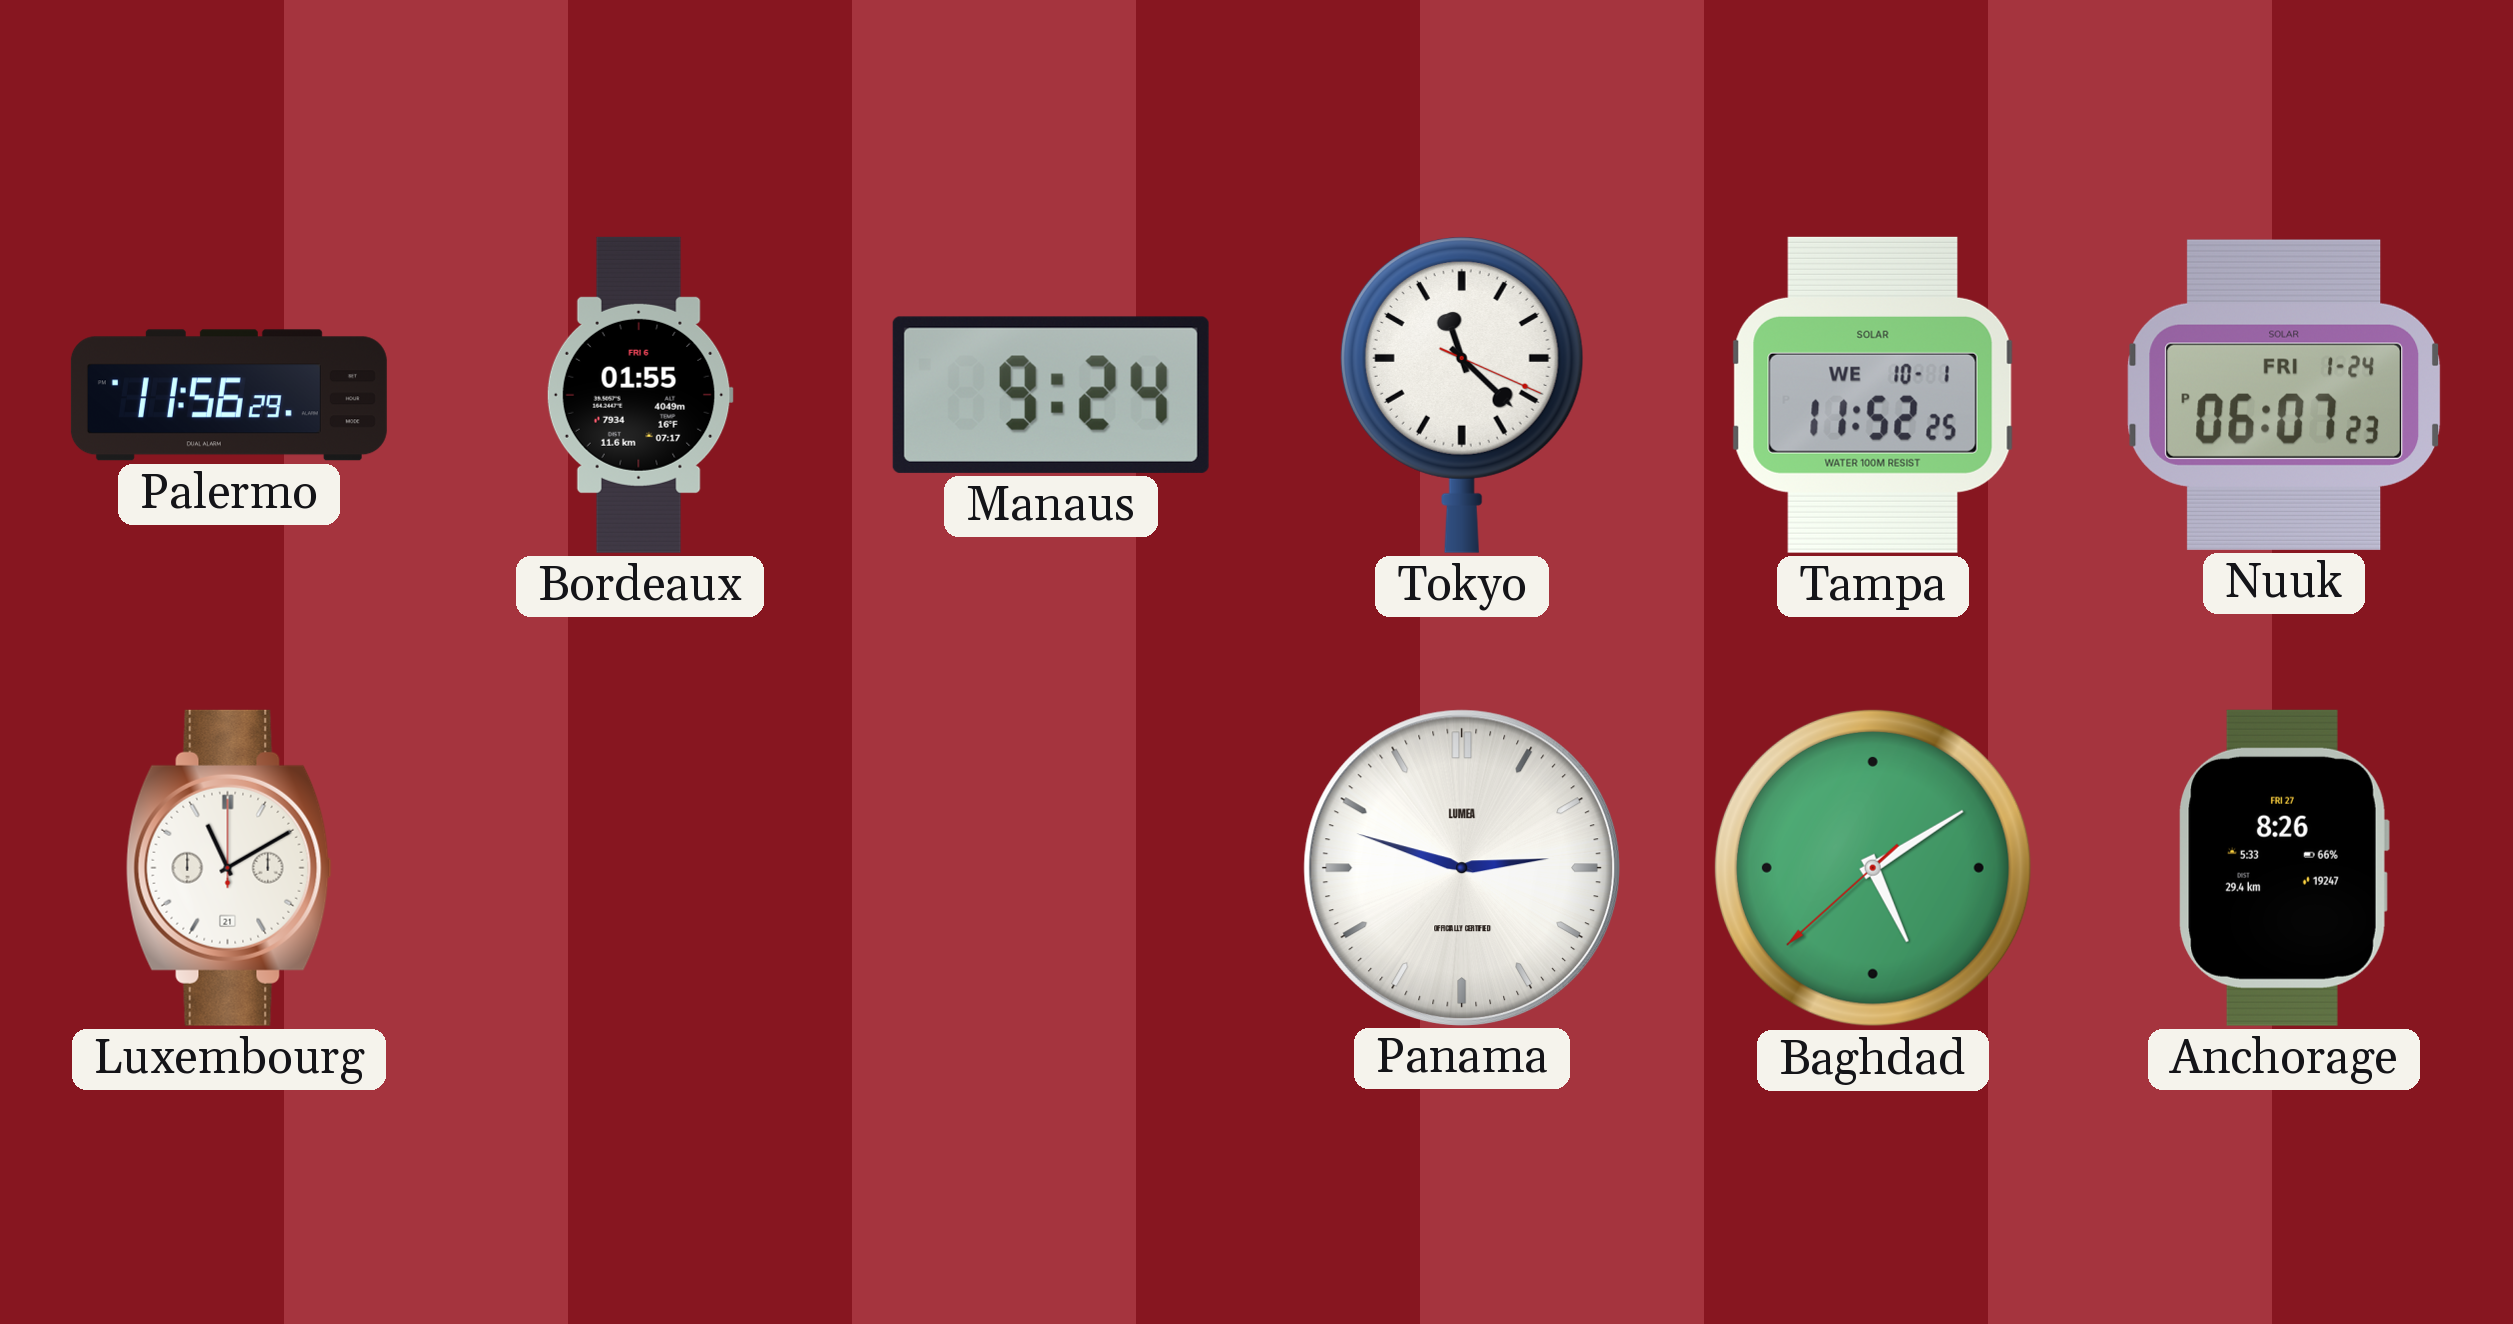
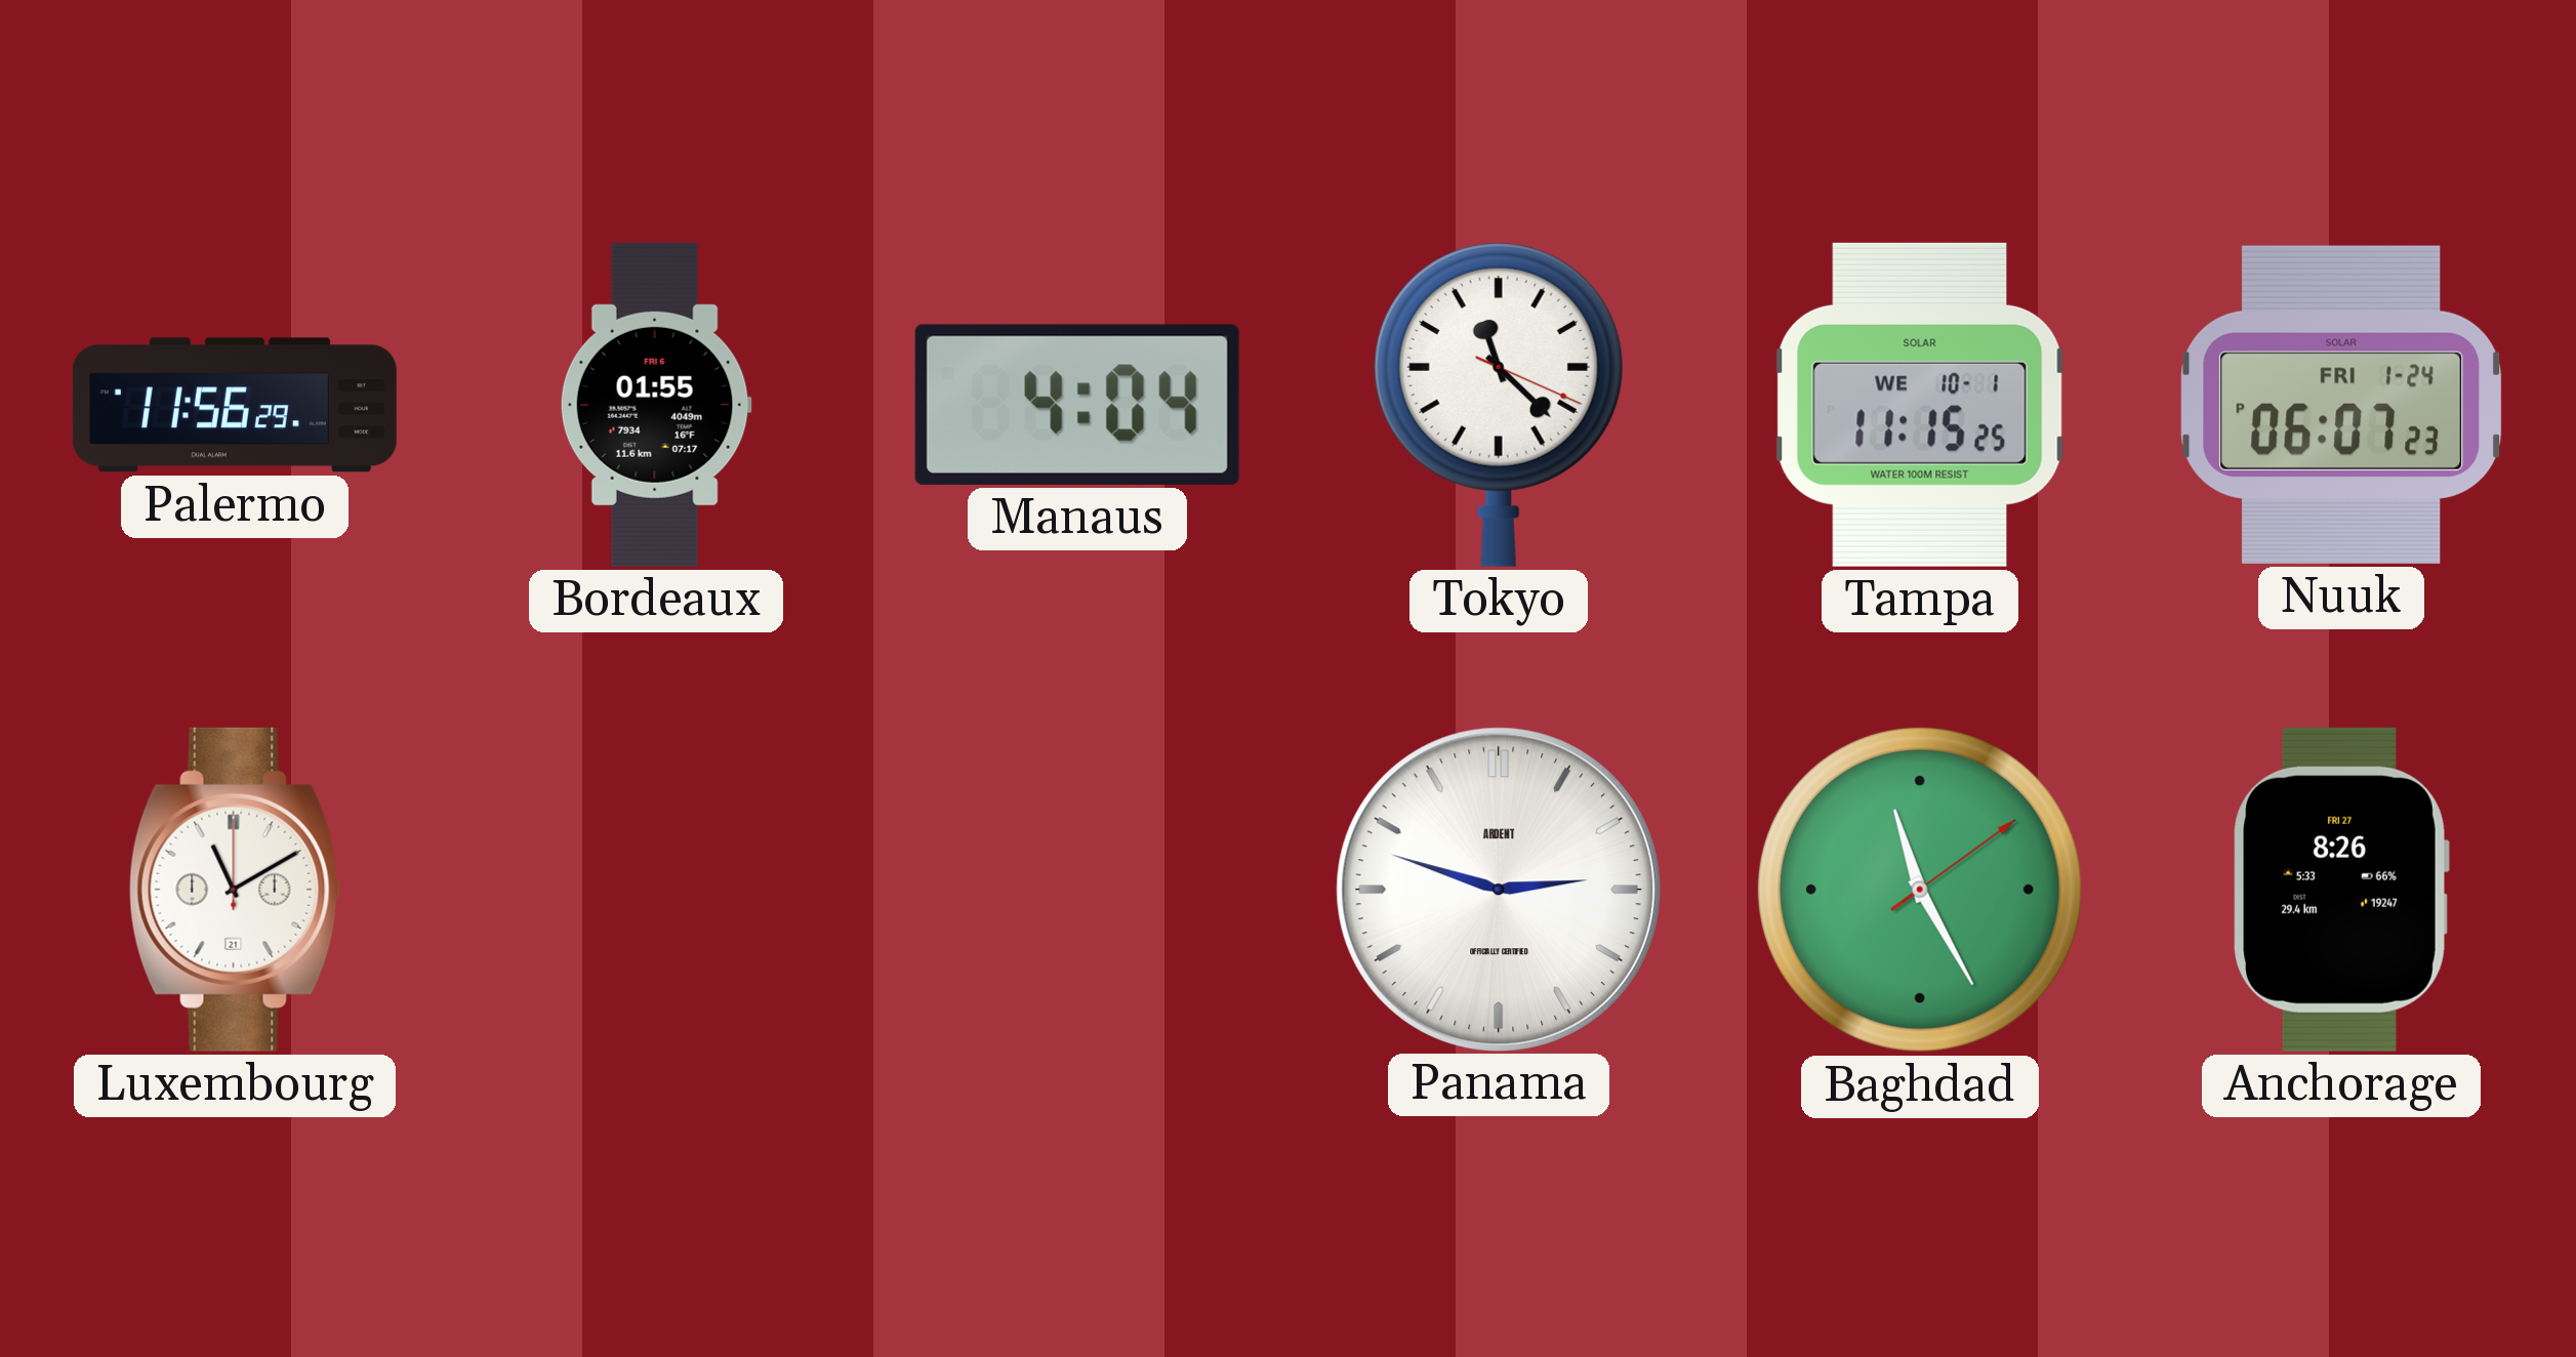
Manaus: 9:24 -> 4:04
Tampa: 11:52 -> 11:15
Panama brand: LUMEA -> ARDENT
Baghdad: 5:09 -> 11:25
